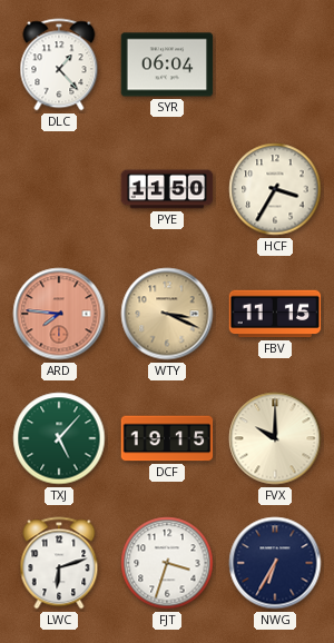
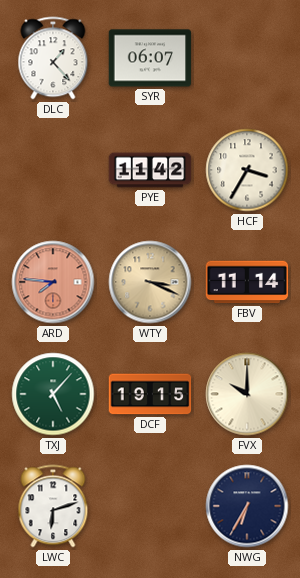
SYR: 06:04 -> 06:07
PYE: 11:50 -> 11:42
FBV: 11:15 -> 11:14
FJT: 3:33 -> none
